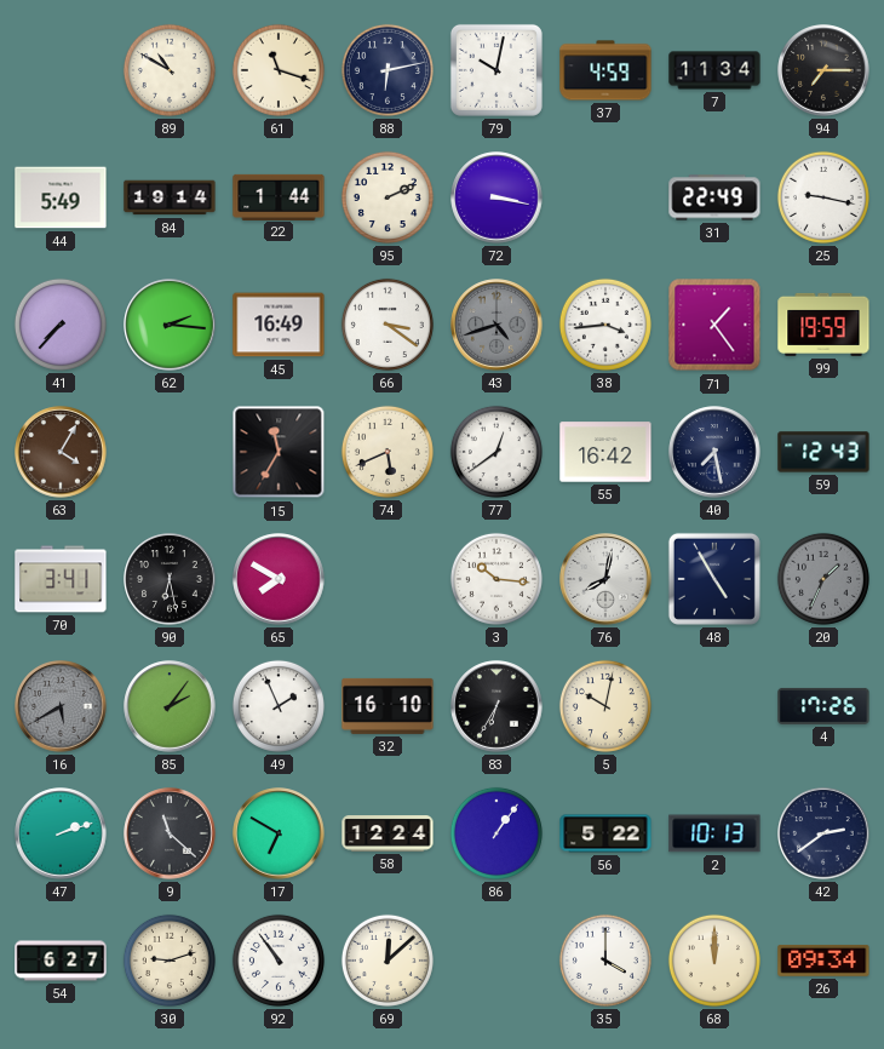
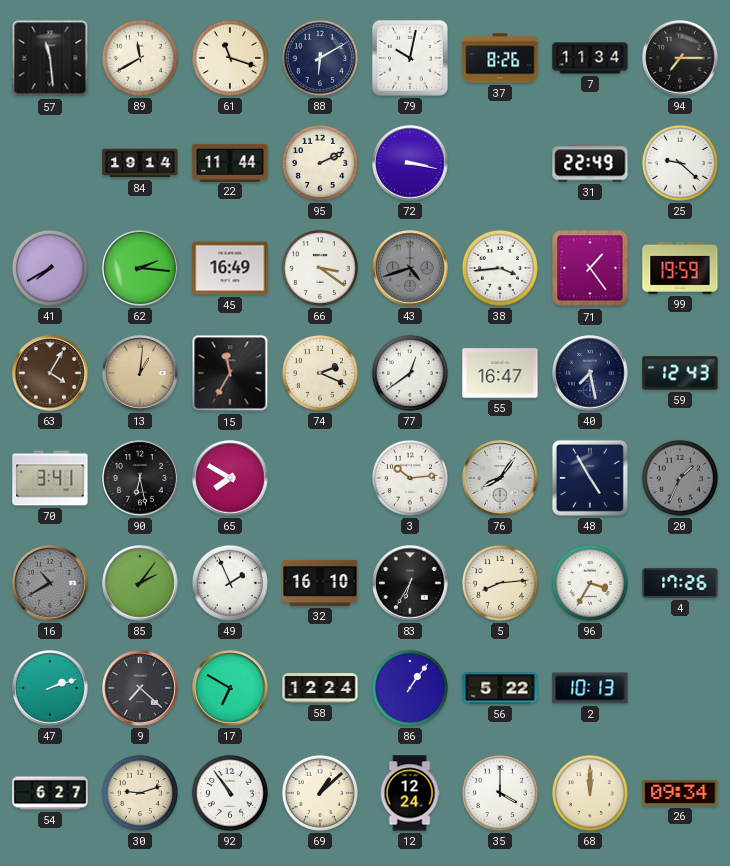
57: none -> 11:29
89: 10:50 -> 11:40
88: 6:13 -> 6:10
37: 4:59 -> 8:26
44: 5:49 -> none
22: 1:44 -> 11:44
25: 9:17 -> 9:22
41: 7:37 -> 7:40
13: none -> 1:01
74: 5:41 -> 2:19
55: 16:42 -> 16:47
3: 10:16 -> 10:14
76: 8:02 -> 8:06
16: 5:40 -> 10:40
5: 10:02 -> 8:14
96: none -> 3:35
9: 11:22 -> 7:22
42: 2:39 -> none
69: 12:08 -> 1:08
12: none -> 12:24
